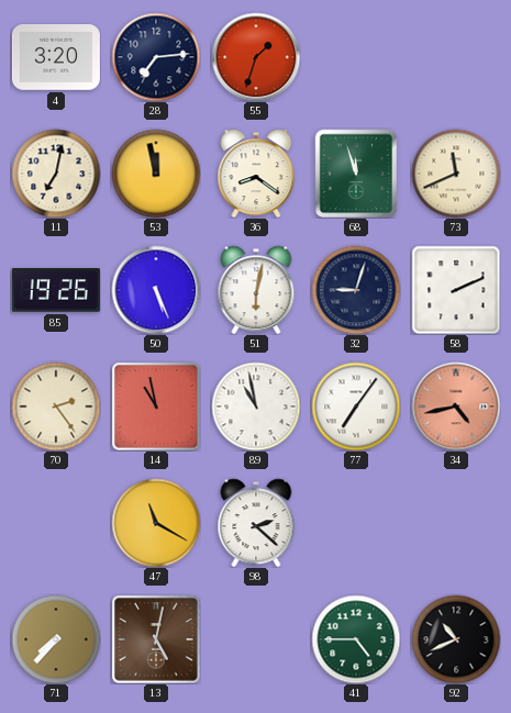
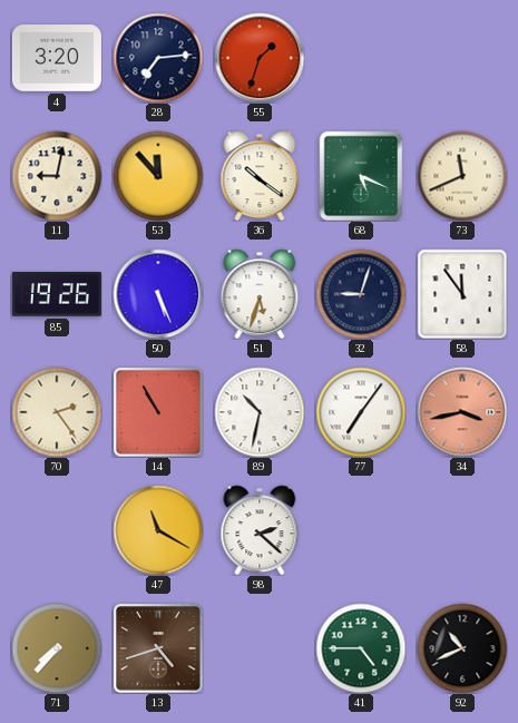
11: 7:02 -> 9:02
53: 11:58 -> 11:53
36: 8:21 -> 10:21
68: 11:57 -> 5:19
51: 6:02 -> 5:33
58: 2:11 -> 11:54
14: 10:58 -> 10:55
89: 10:58 -> 10:32
34: 4:43 -> 3:43
13: 5:02 -> 4:42
